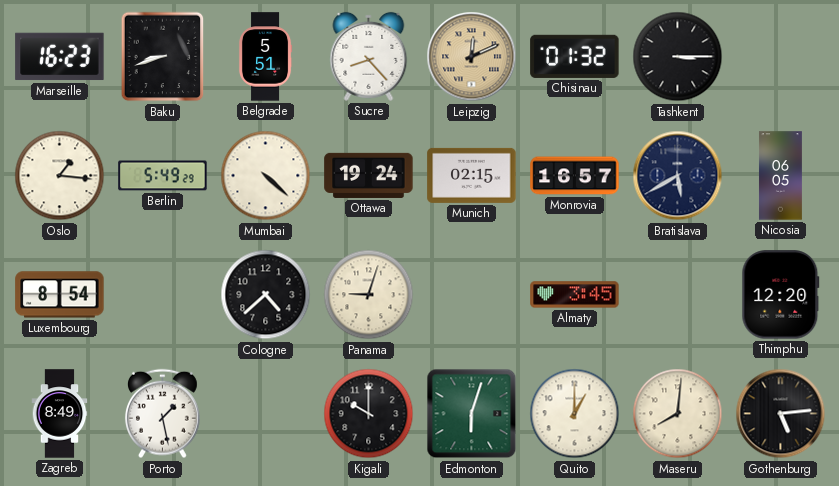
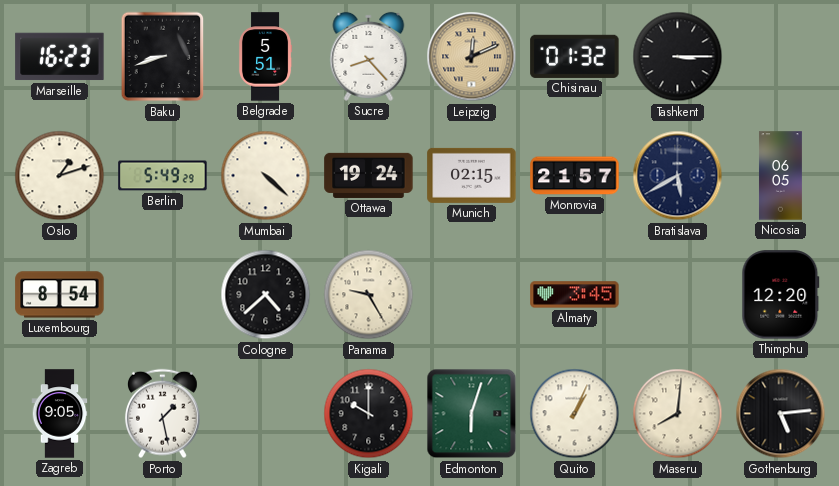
Oslo: 1:16 -> 1:12
Monrovia: 16:57 -> 21:57
Panama: 9:03 -> 9:25
Zagreb: 8:49 -> 9:05
Quito: 1:00 -> 1:04
